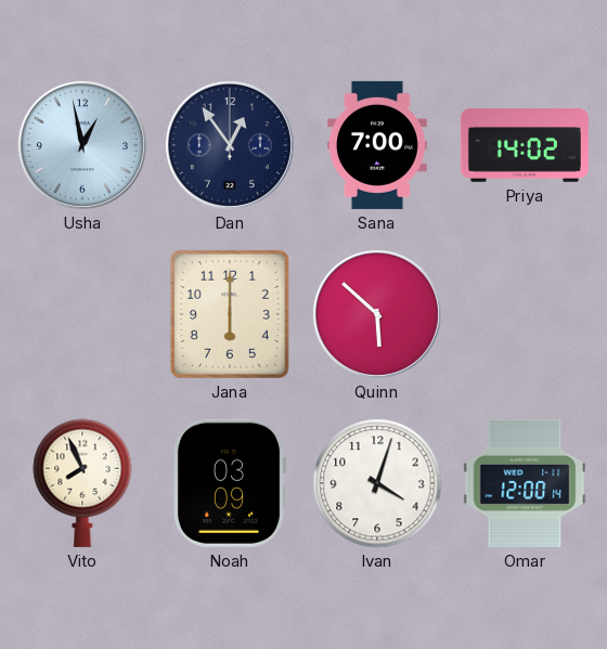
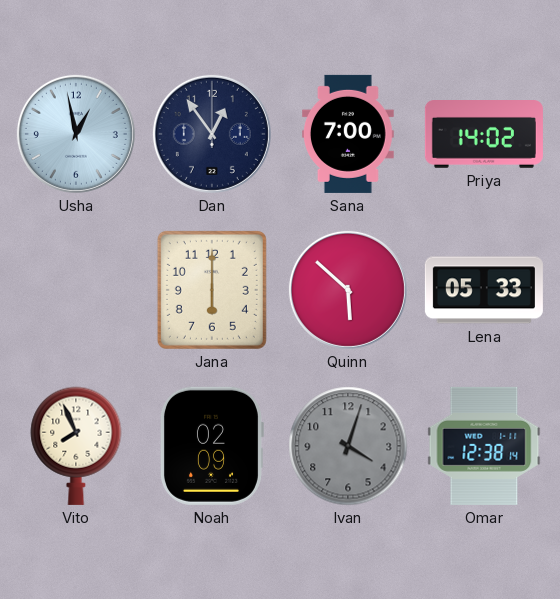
Lena: none -> 05:33
Noah: 03:09 -> 02:09
Ivan dial: white -> grey
Omar: 12:00 -> 12:38
